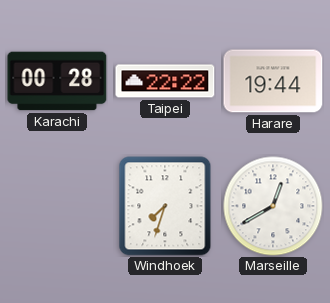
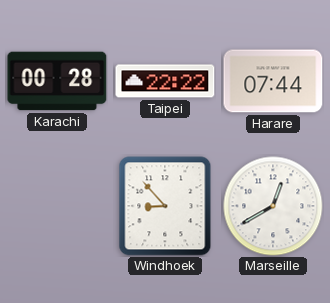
Harare: 19:44 -> 07:44
Windhoek: 7:33 -> 8:53
